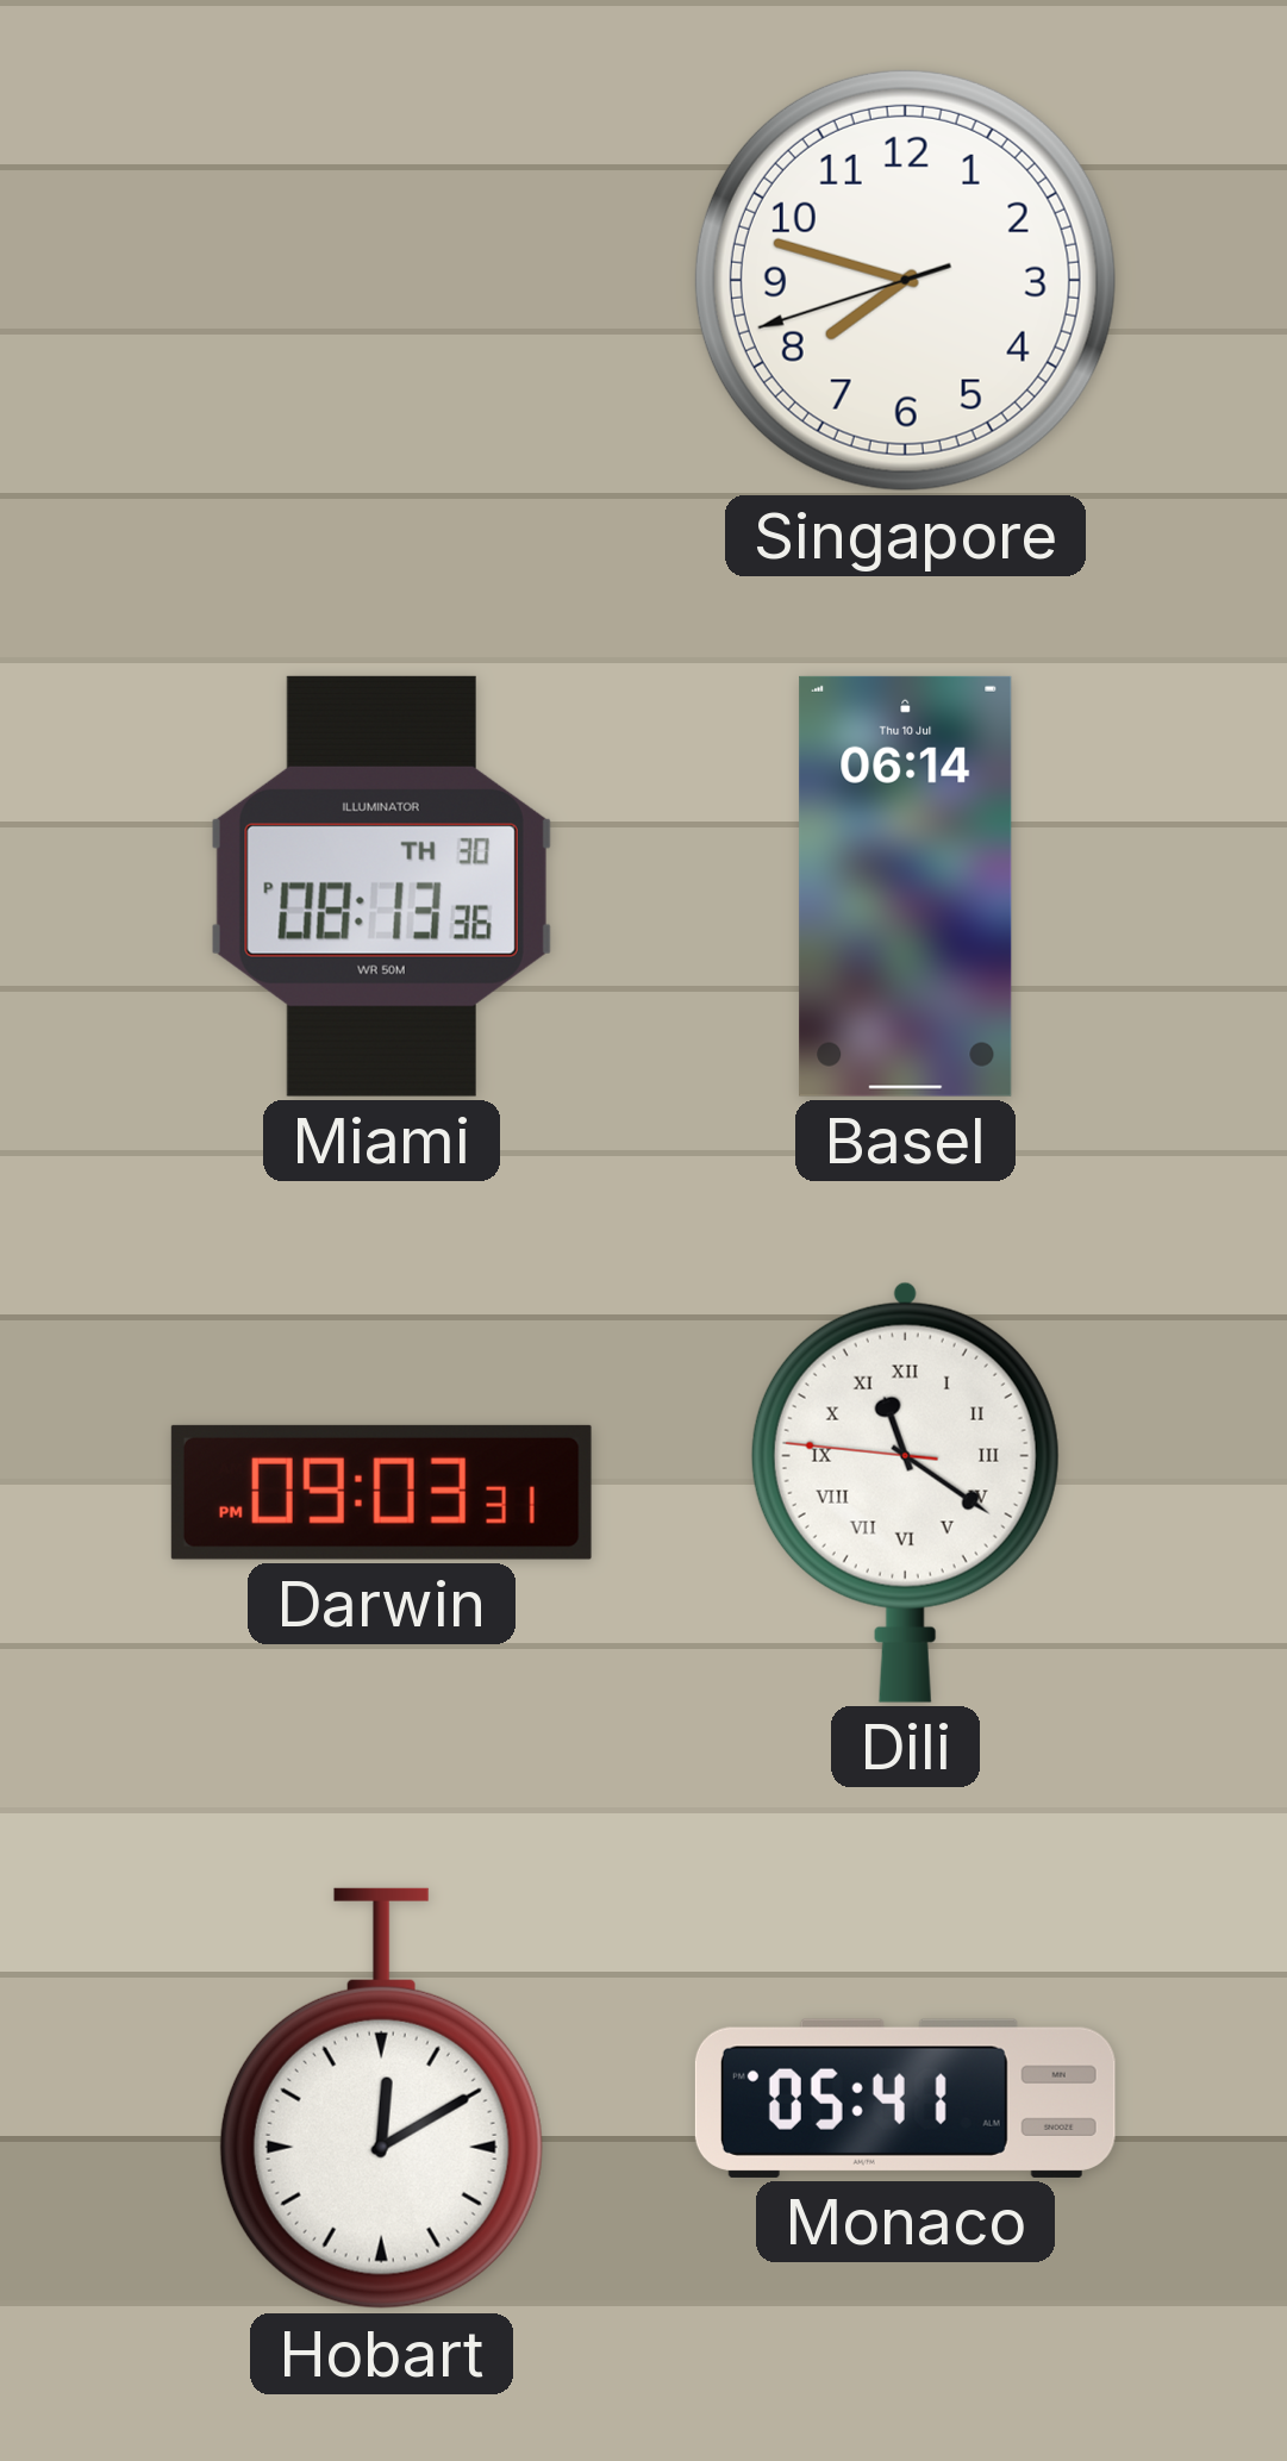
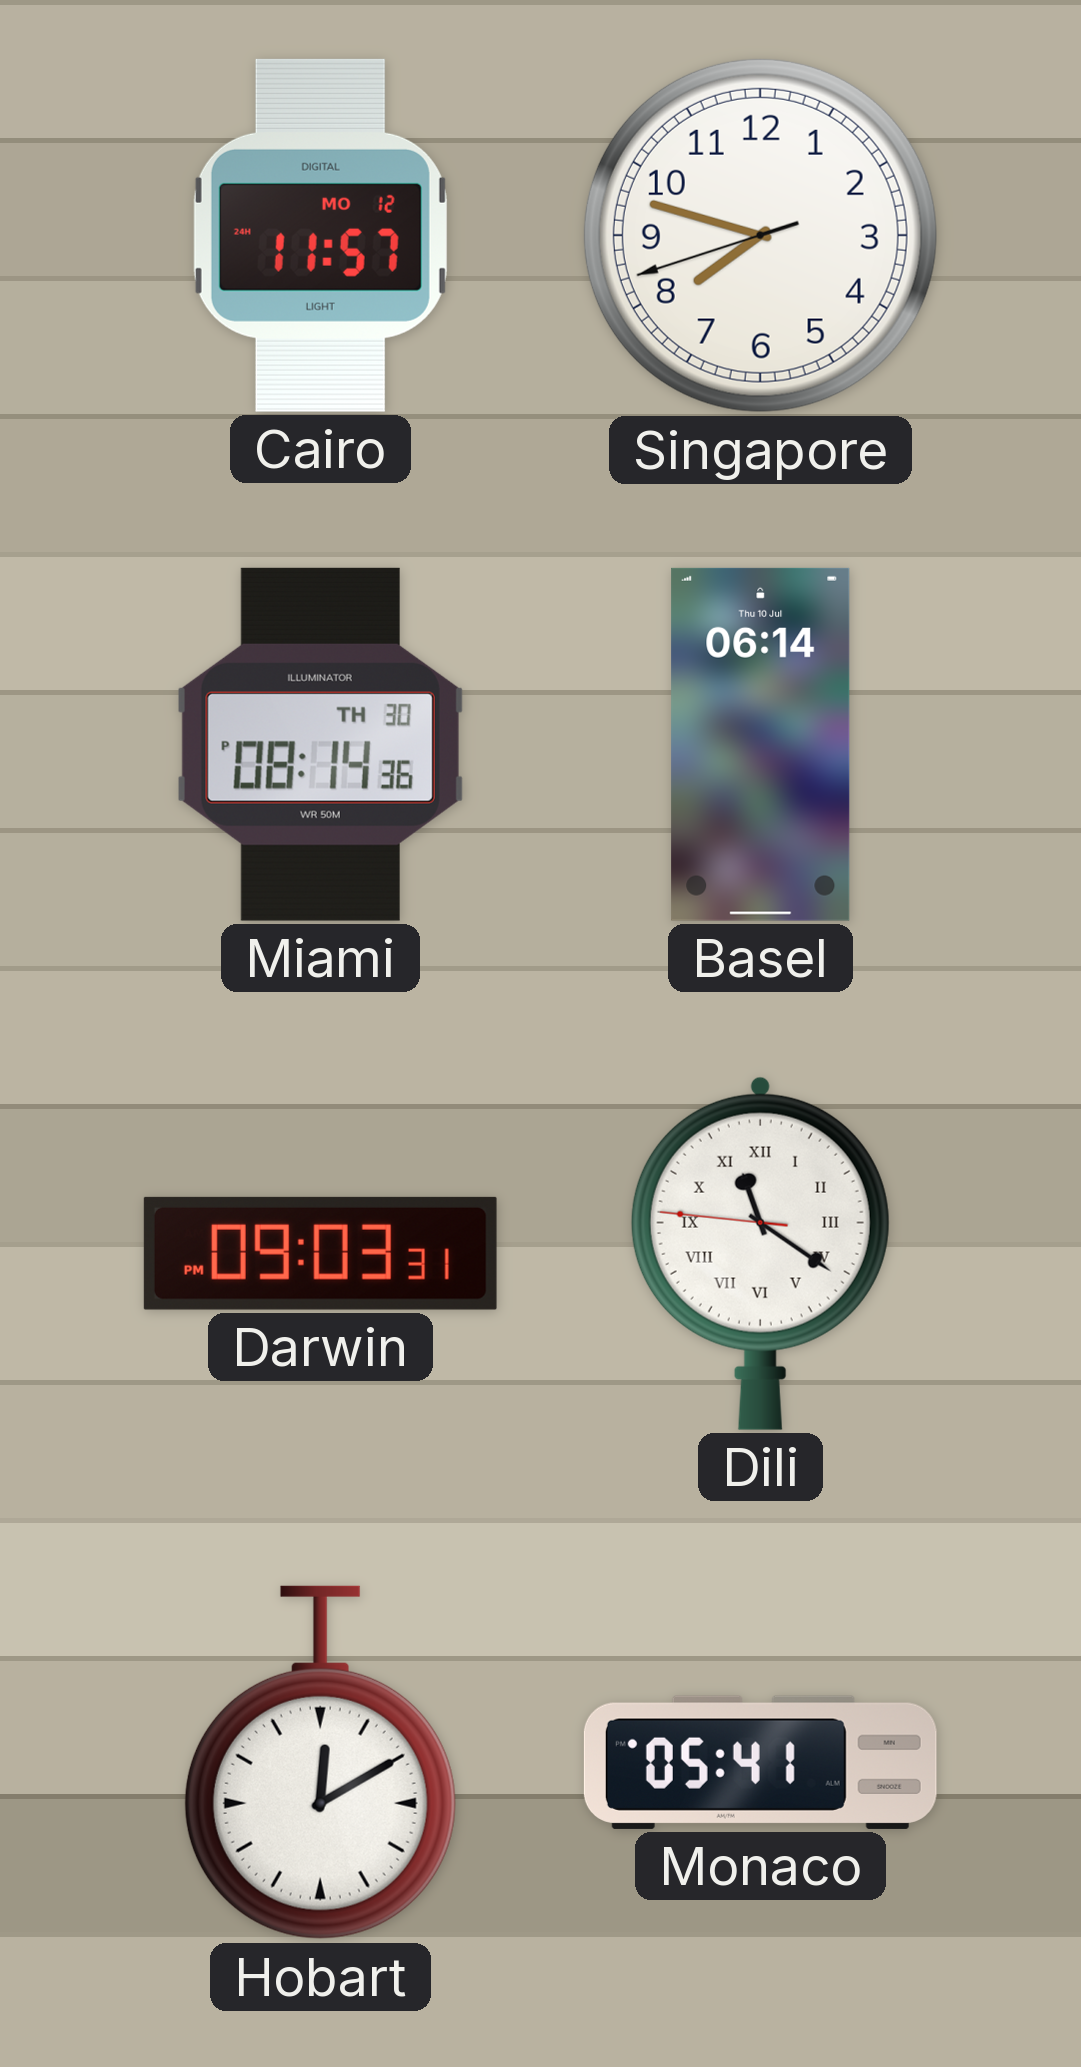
Cairo: none -> 11:57
Miami: 08:13 -> 08:14
